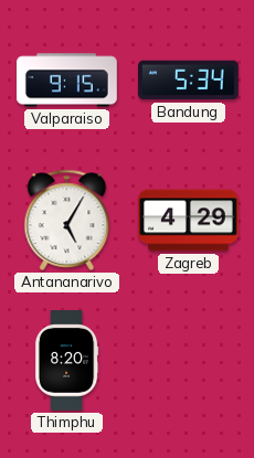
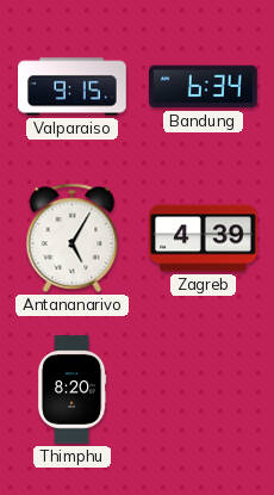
Bandung: 5:34 -> 6:34
Zagreb: 4:29 -> 4:39
